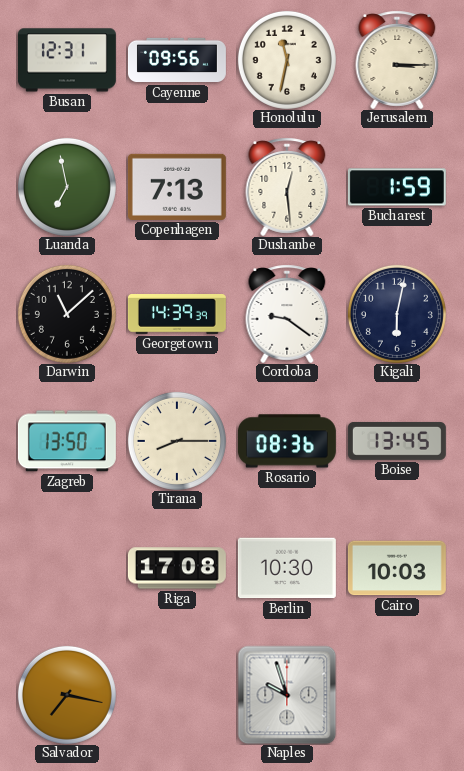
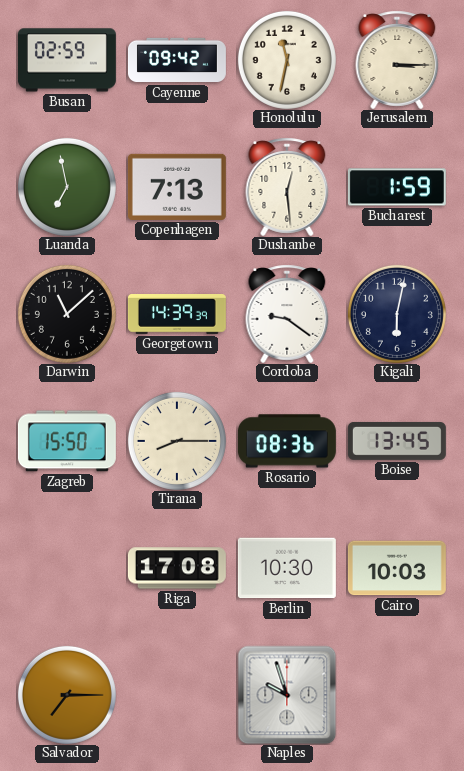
Busan: 12:31 -> 02:59
Cayenne: 09:56 -> 09:42
Zagreb: 13:50 -> 15:50
Salvador: 7:17 -> 7:15
